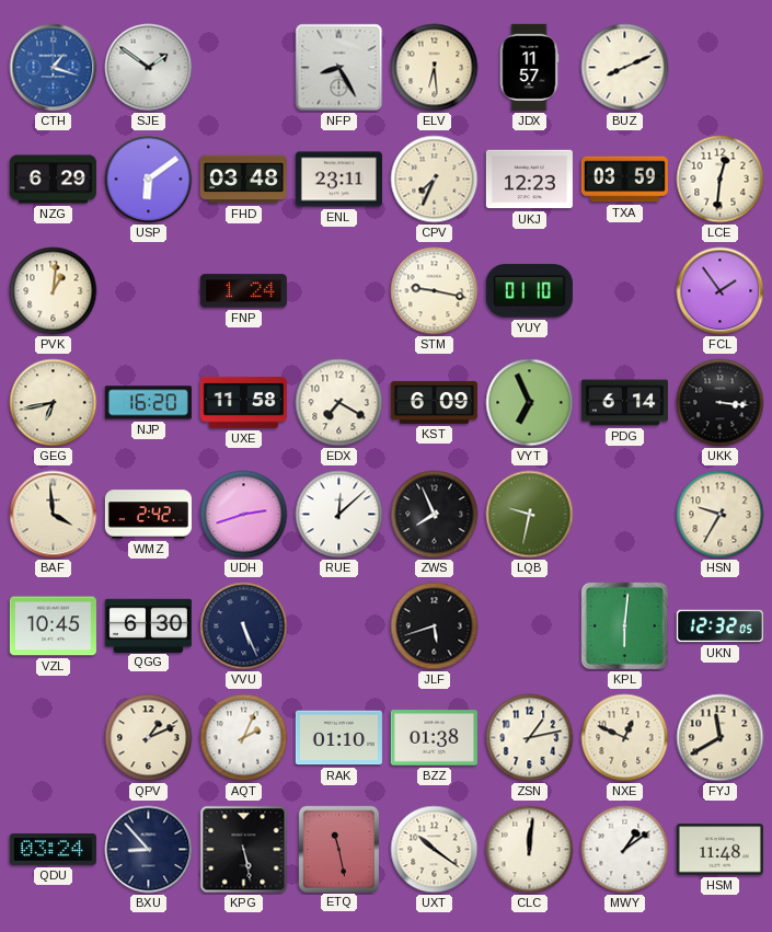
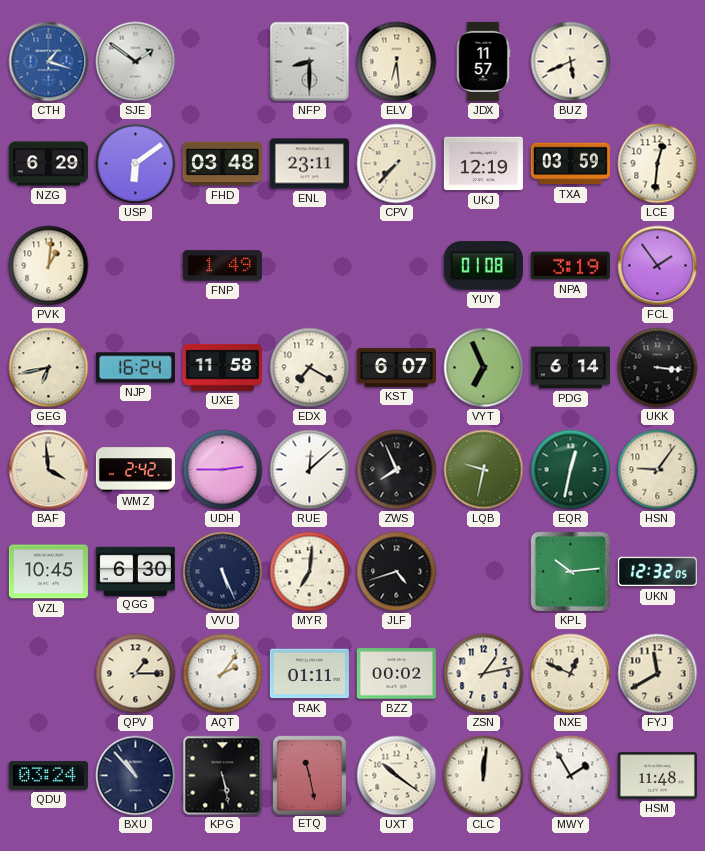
NFP: 8:25 -> 8:30
BUZ: 8:11 -> 5:41
CPV: 7:34 -> 7:37
UKJ: 12:23 -> 12:19
FNP: 1:24 -> 1:49
STM: 9:17 -> none
YUY: 01:10 -> 01:08
NPA: none -> 3:19
NJP: 16:20 -> 16:24
KST: 6:09 -> 6:07
UDH: 2:42 -> 2:45
EQR: none -> 12:32
HSN: 9:35 -> 9:06
MYR: none -> 7:01
JLF: 5:42 -> 4:42
KPL: 6:01 -> 10:14
QPV: 1:11 -> 1:15
AQT: 2:04 -> 2:06
RAK: 01:10 -> 01:11
BZZ: 01:38 -> 00:02
BXU: 8:53 -> 10:53
MWY: 1:09 -> 1:55
